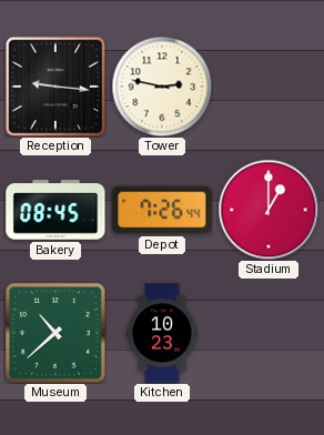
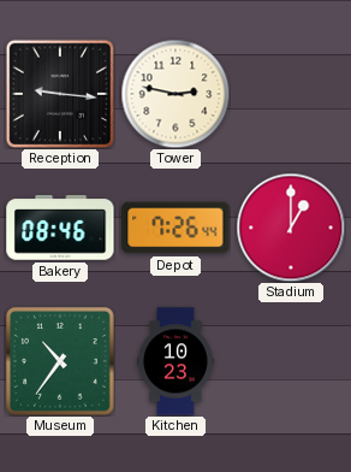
Bakery: 08:45 -> 08:46
Museum: 10:38 -> 10:36
